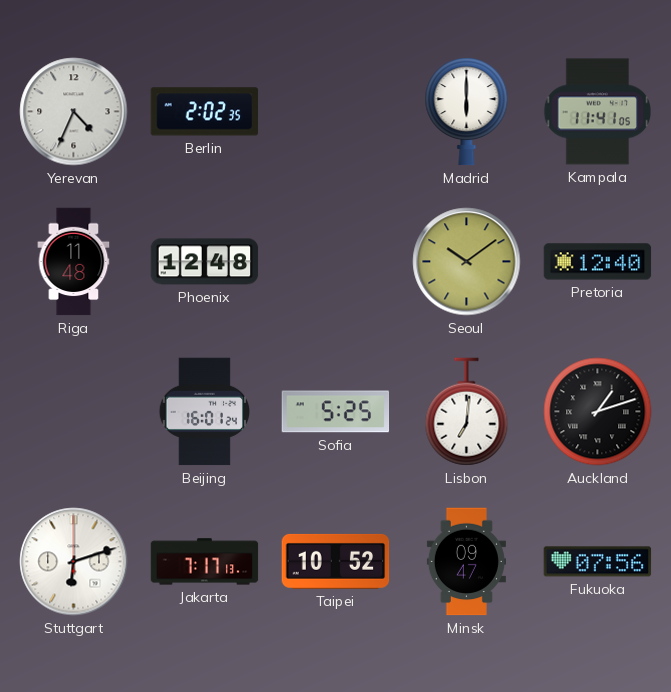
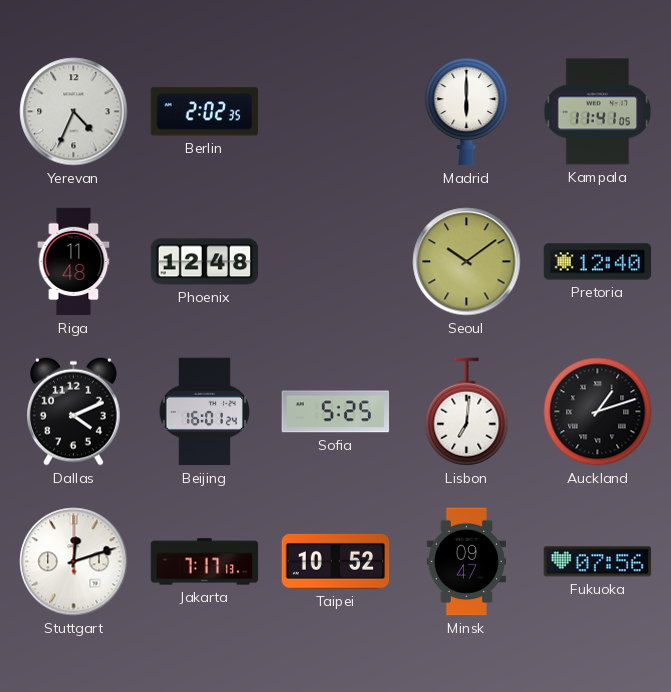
Dallas: none -> 4:11
Stuttgart: 6:12 -> 12:12
